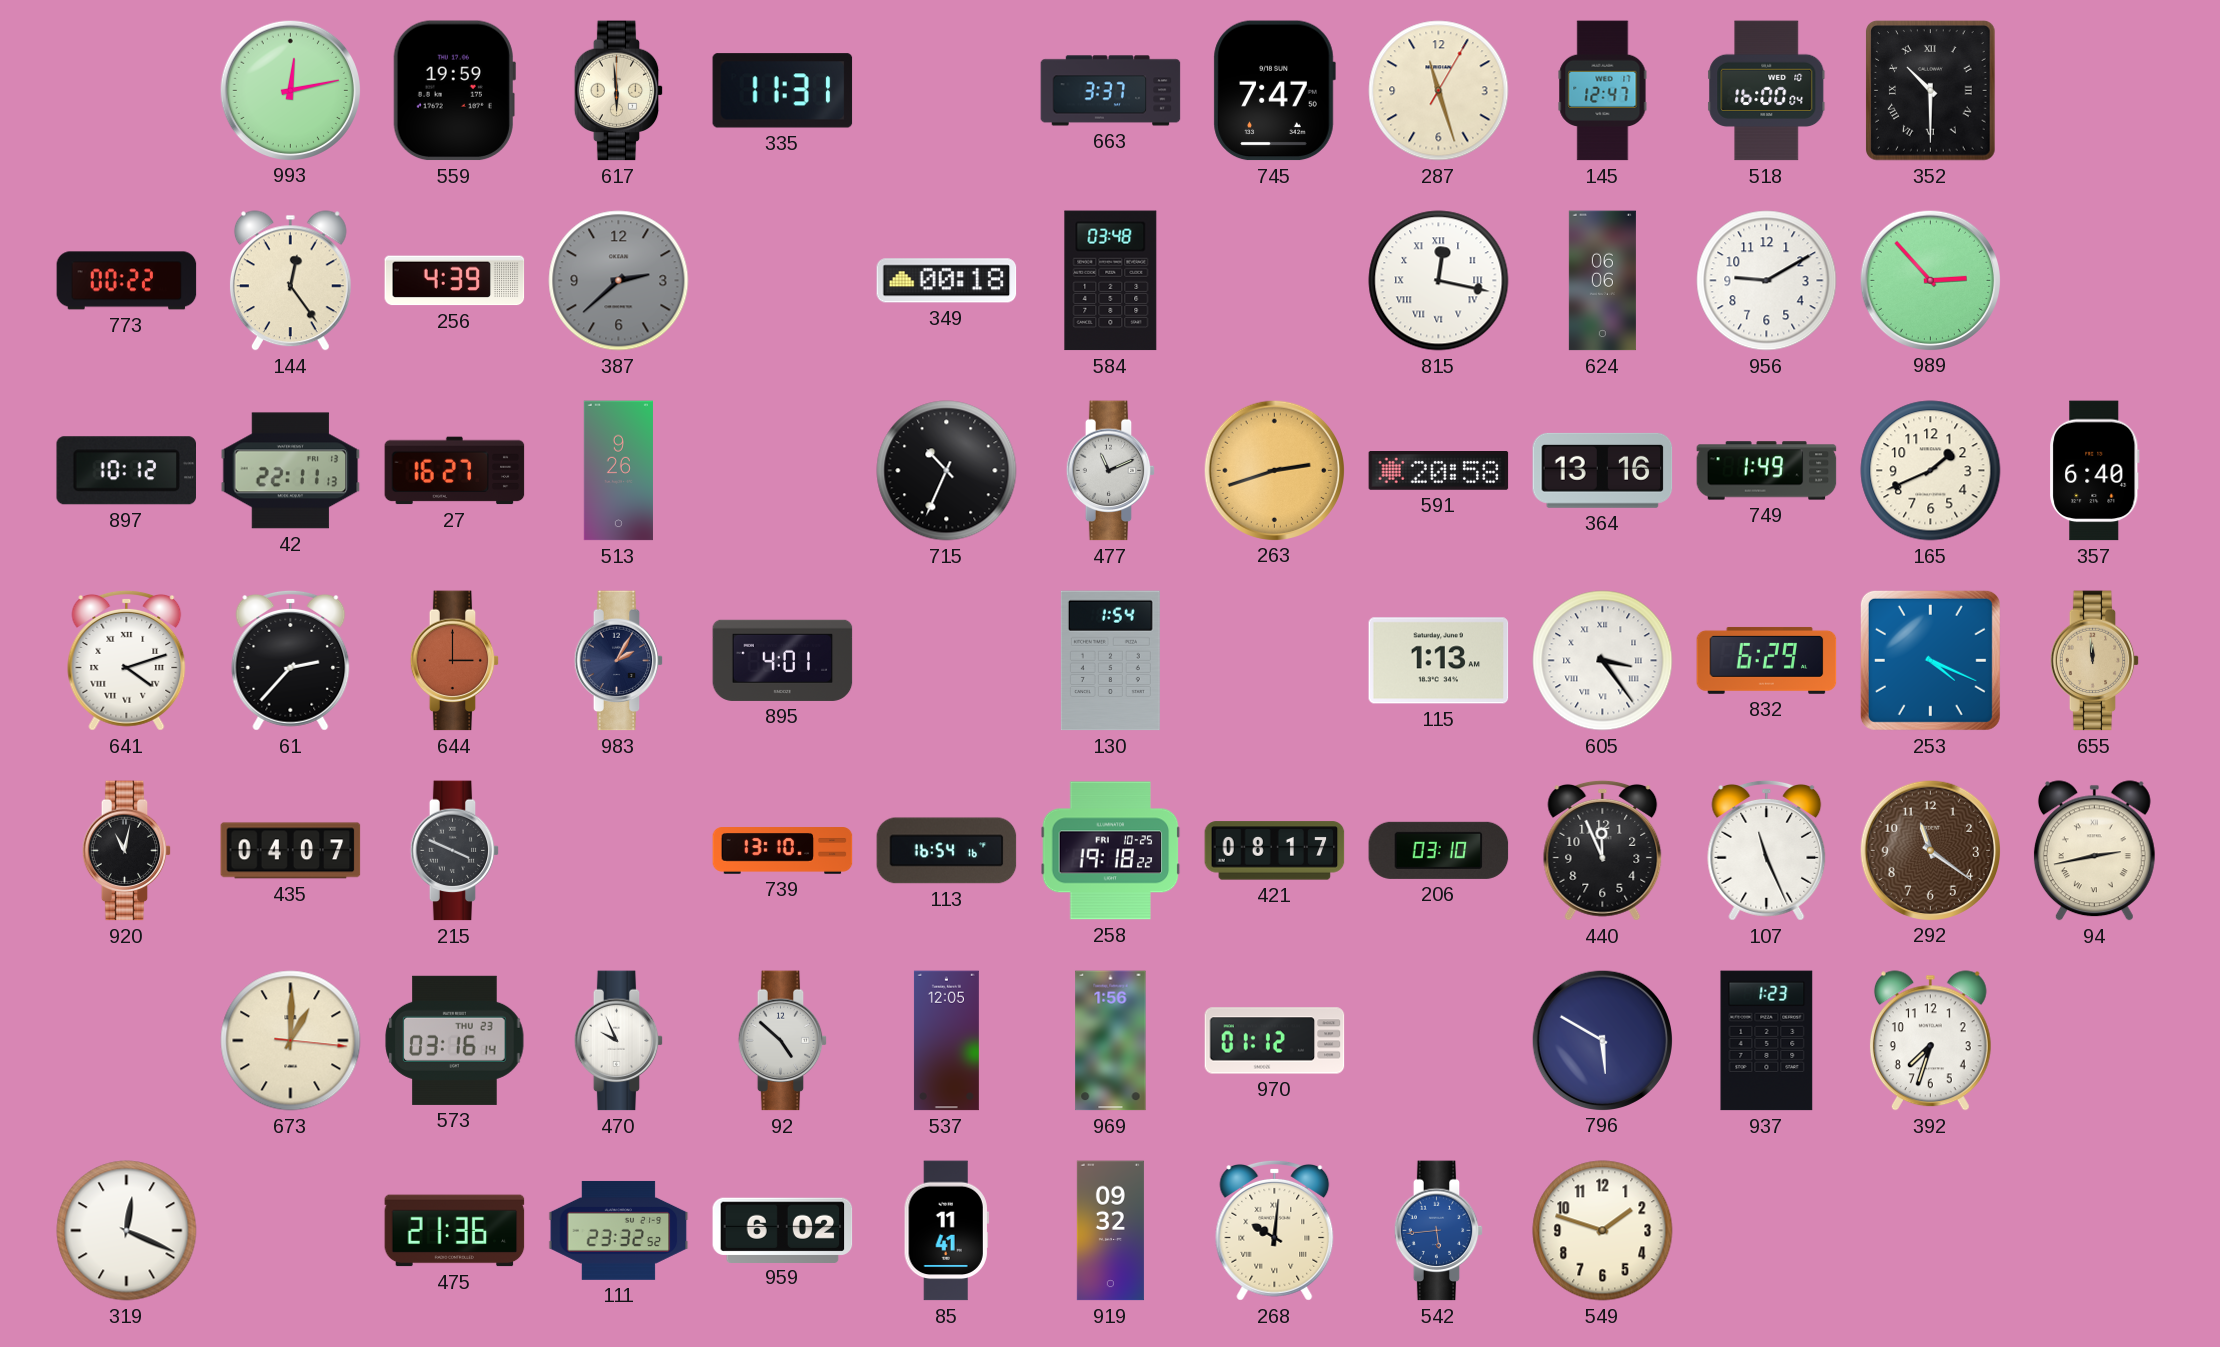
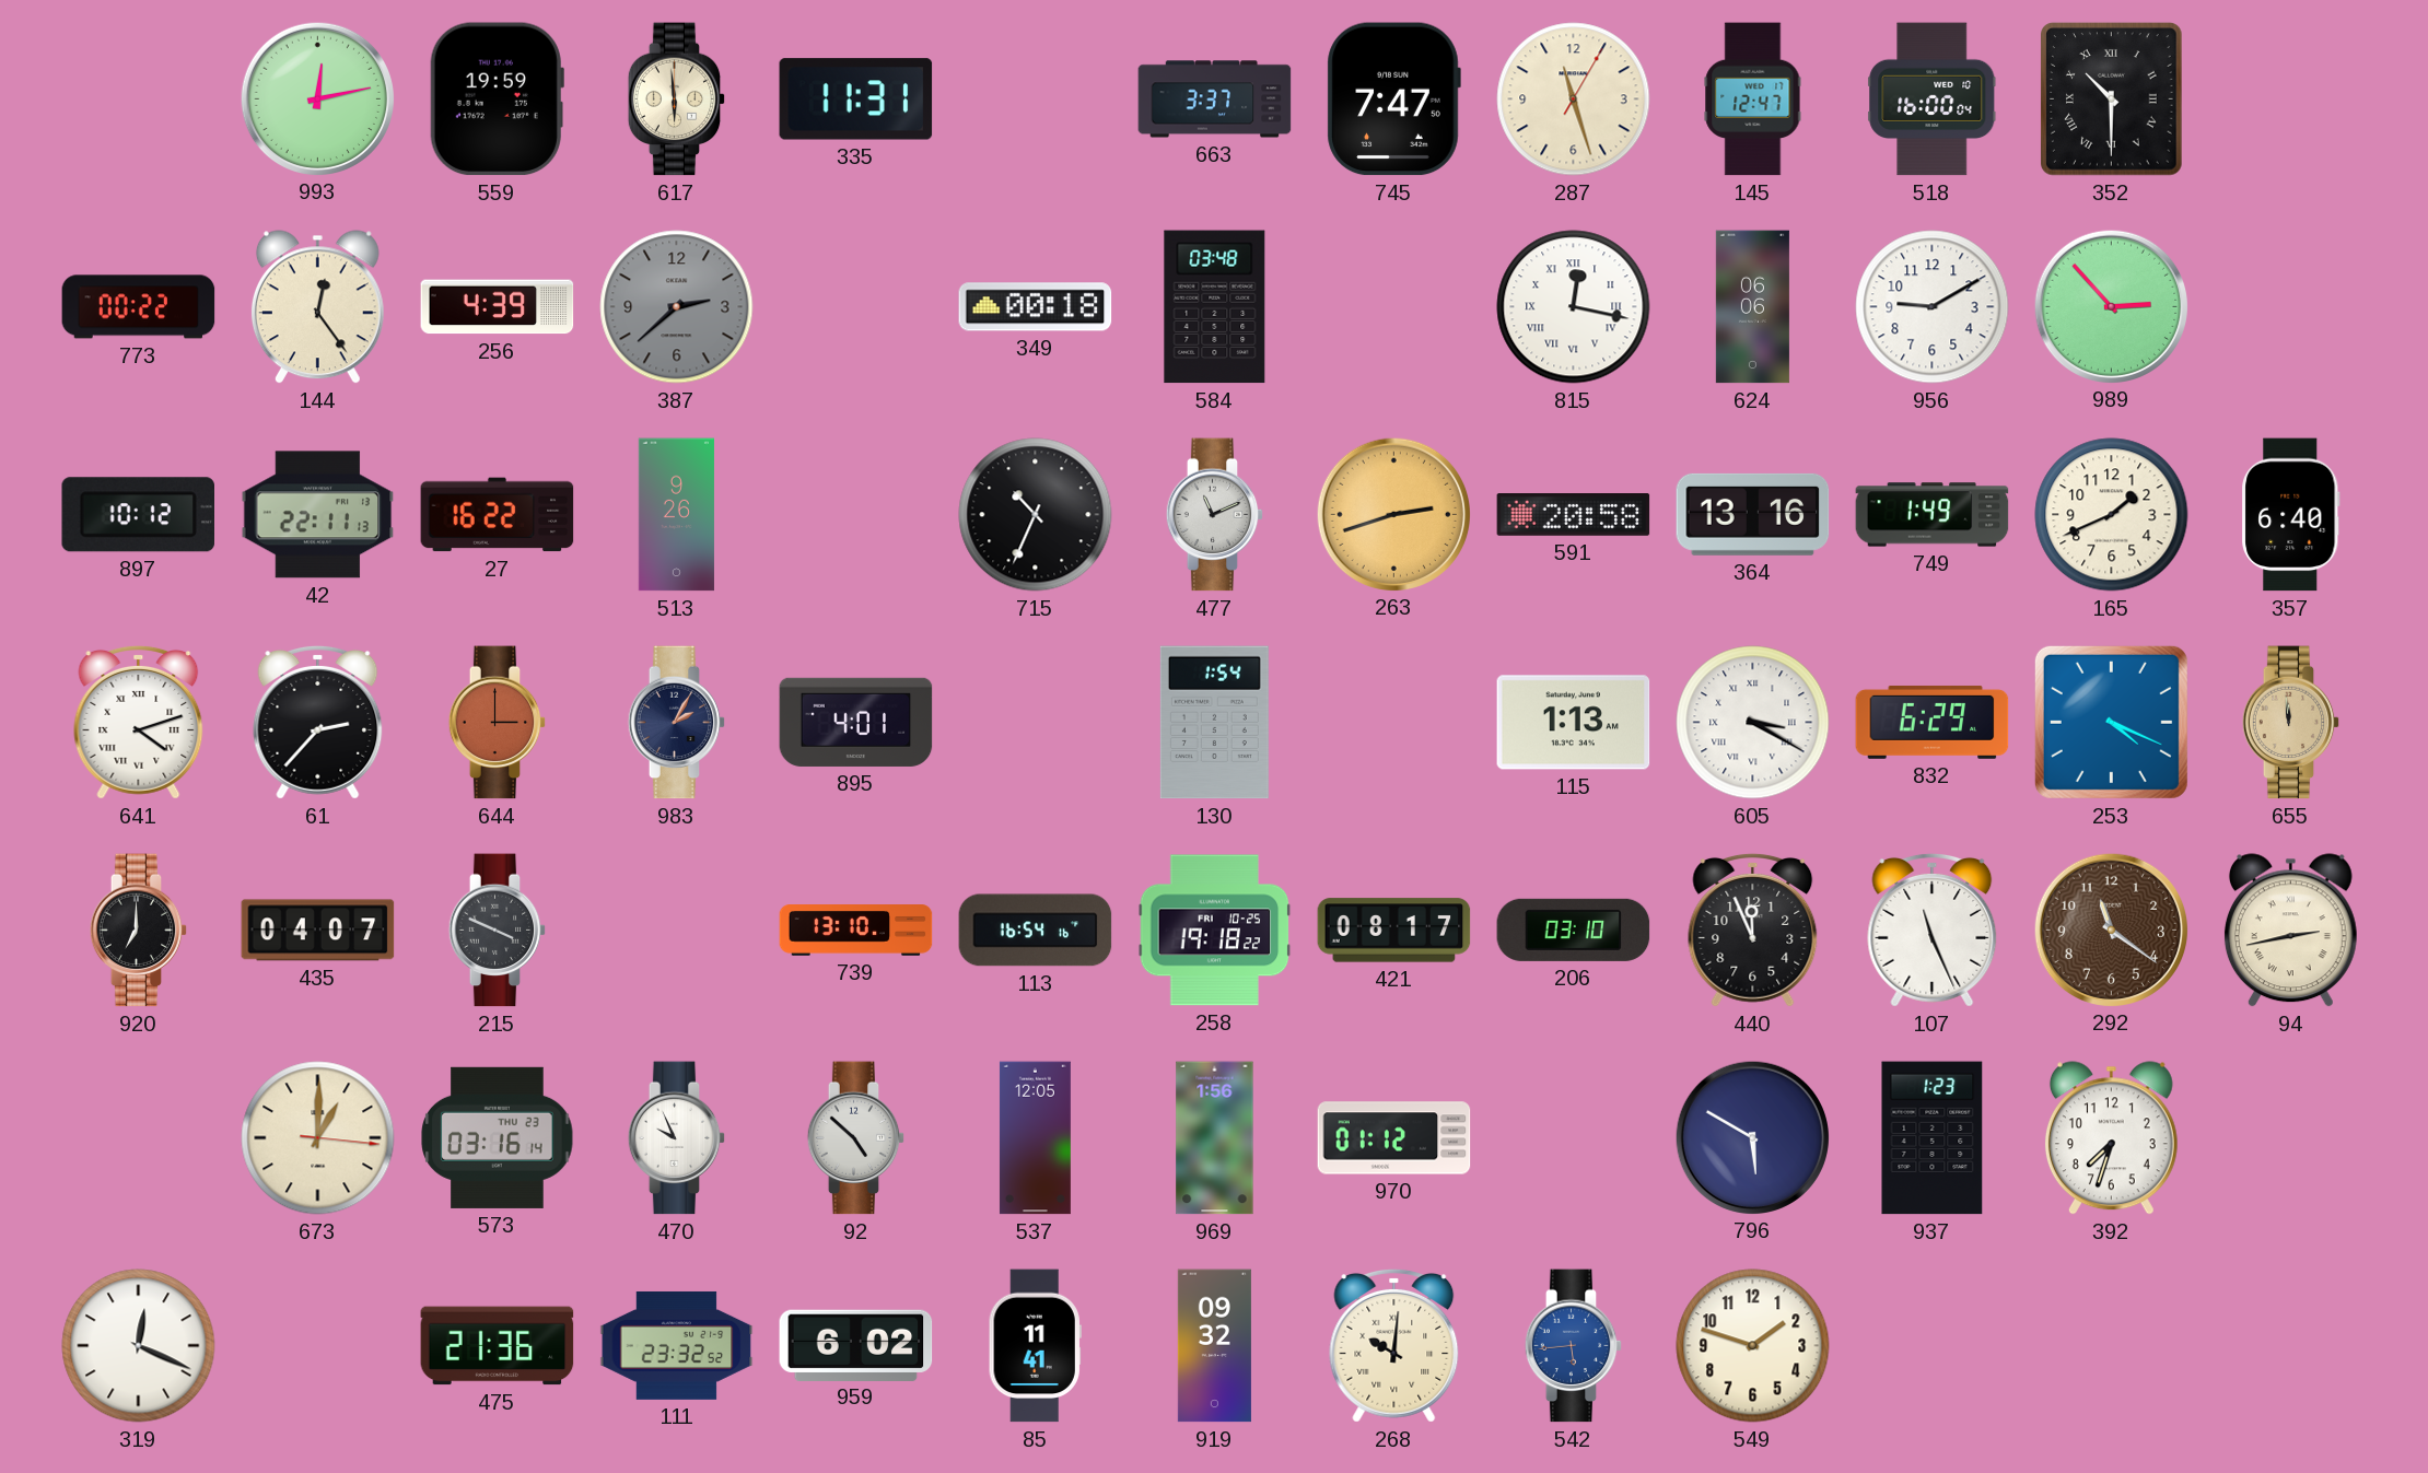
27: 16:27 -> 16:22
605: 3:24 -> 3:20
920: 11:02 -> 7:00
